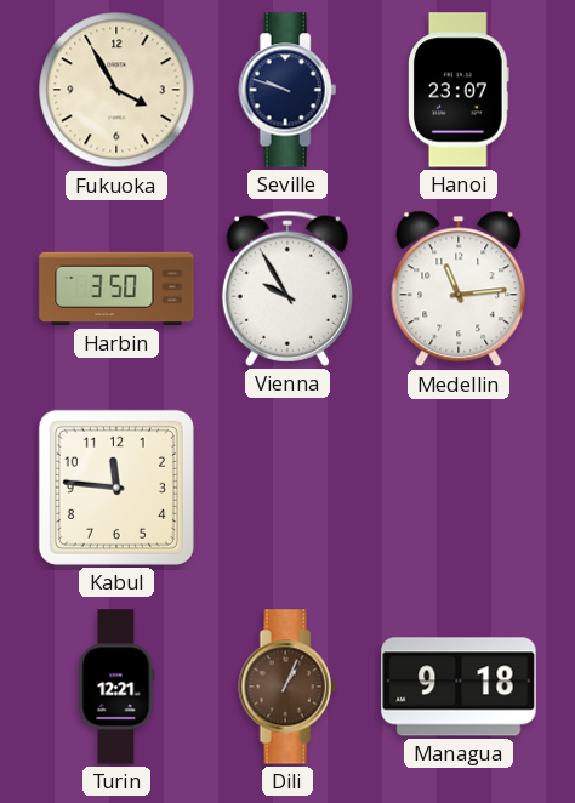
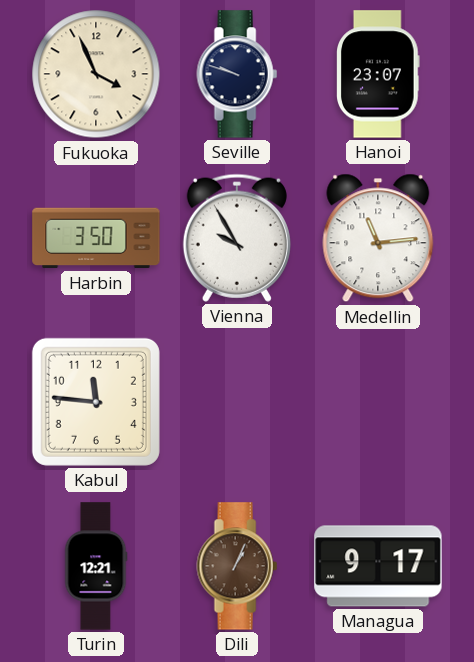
Fukuoka: 3:55 -> 3:56
Managua: 9:18 -> 9:17
